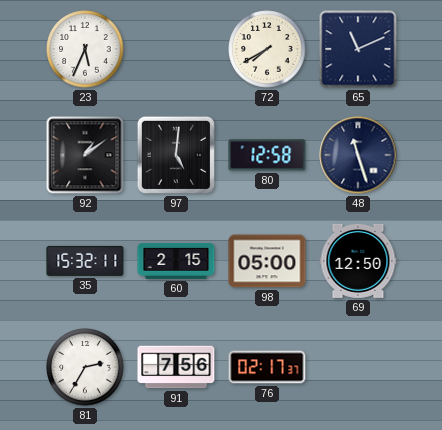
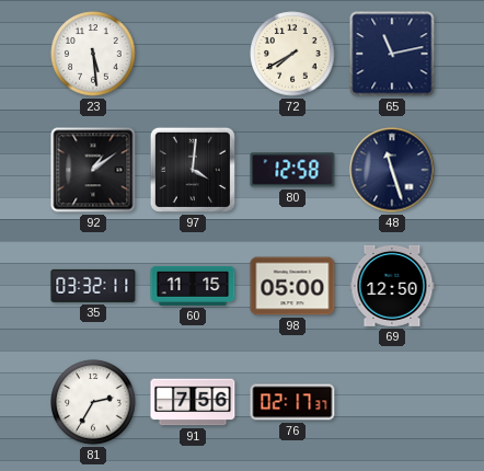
23: 5:34 -> 5:29
65: 11:11 -> 11:13
97: 5:01 -> 4:01
35: 15:32 -> 03:32
60: 2:15 -> 11:15
